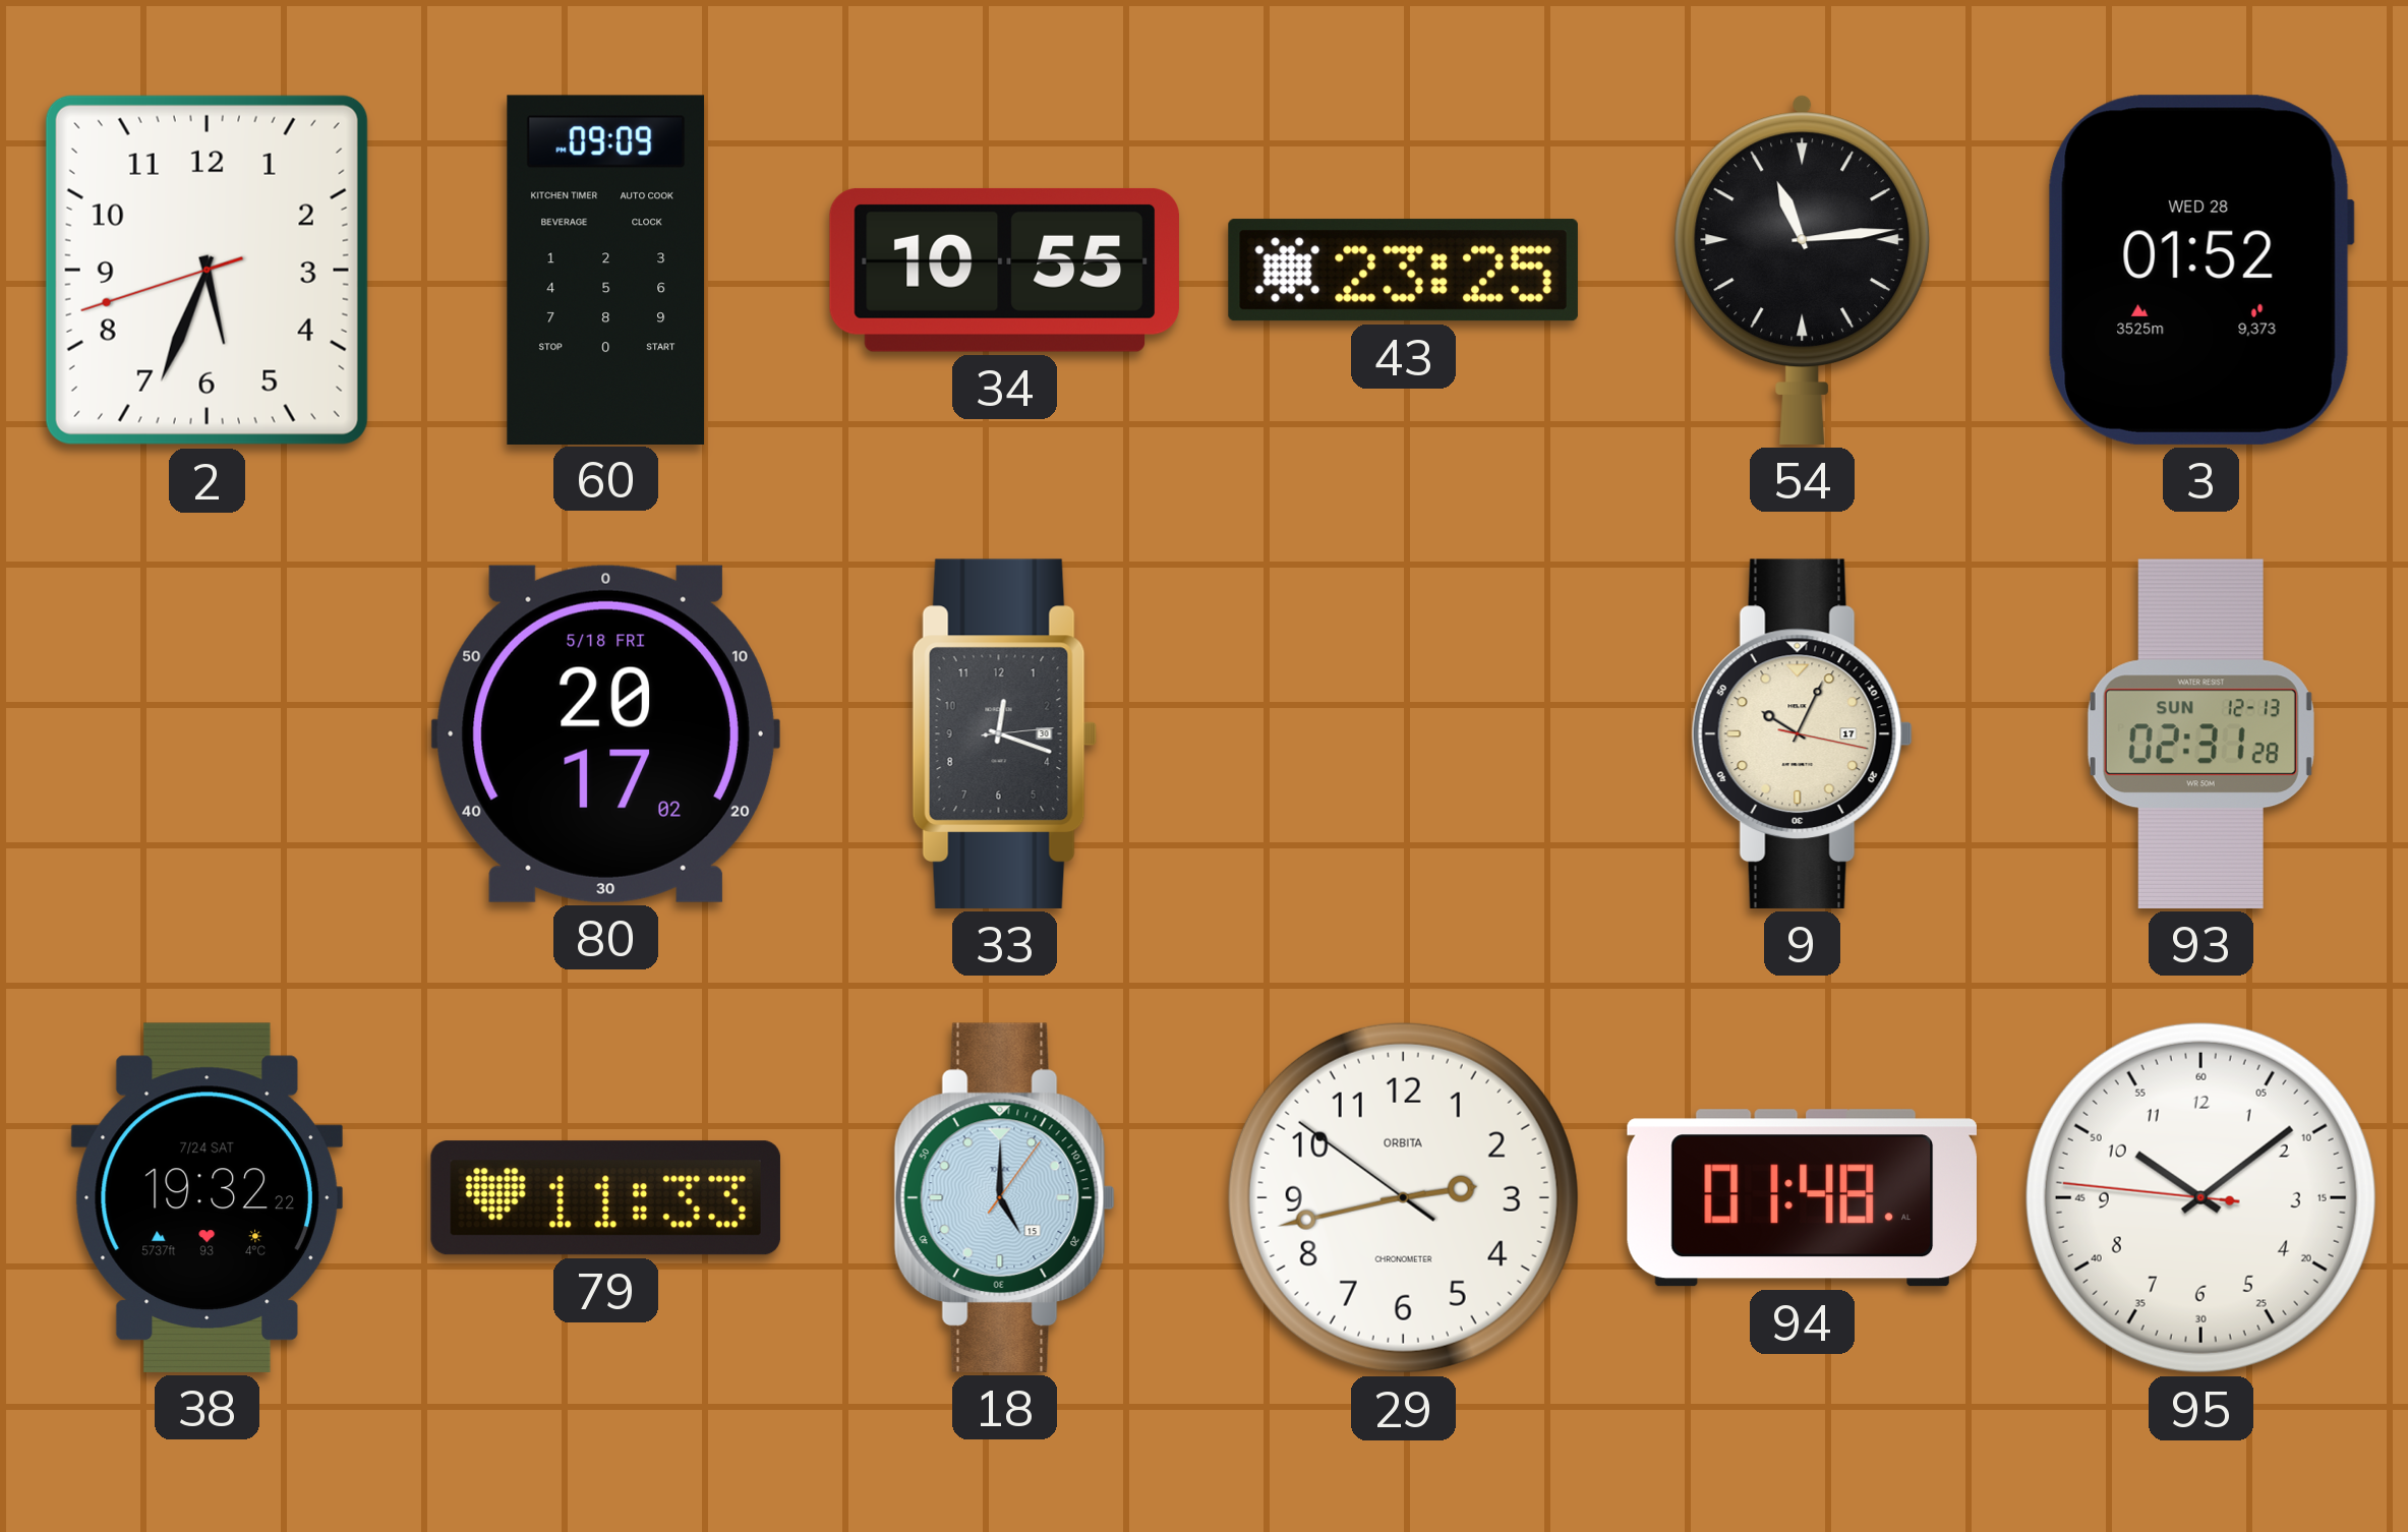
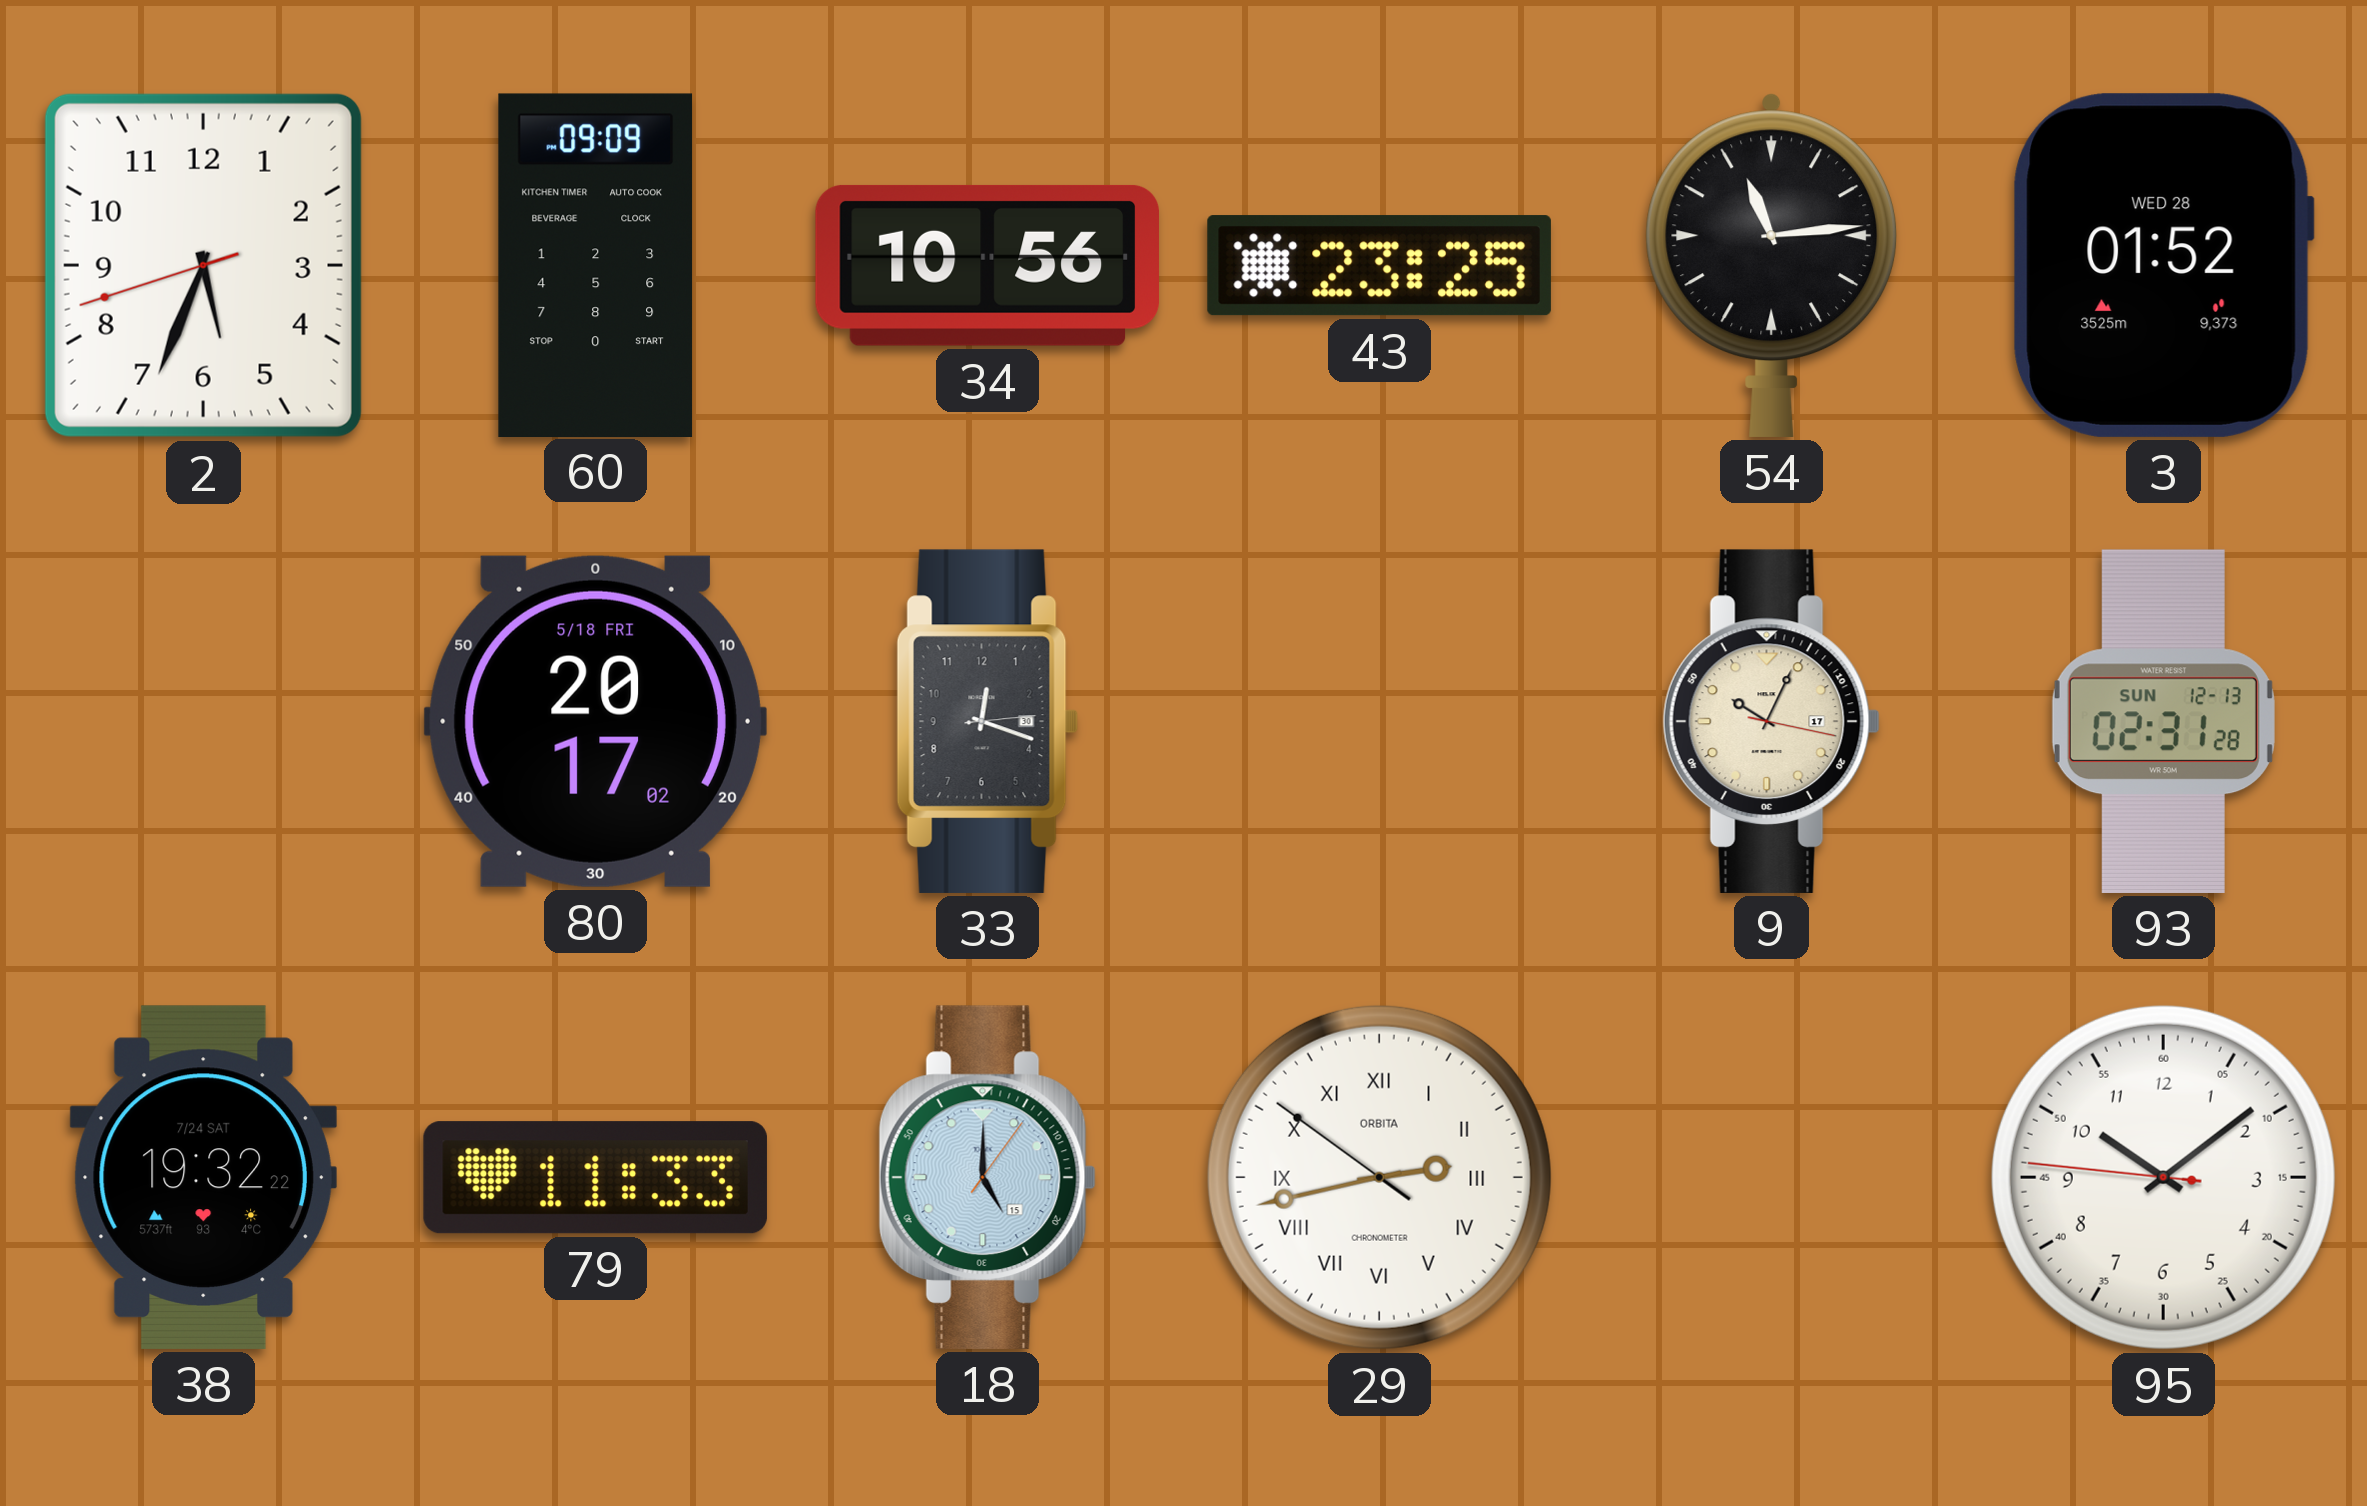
34: 10:55 -> 10:56
29 numerals: Arabic -> Roman
94: 01:48 -> none
